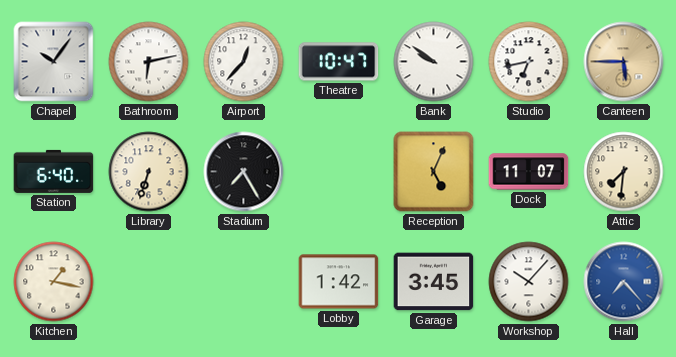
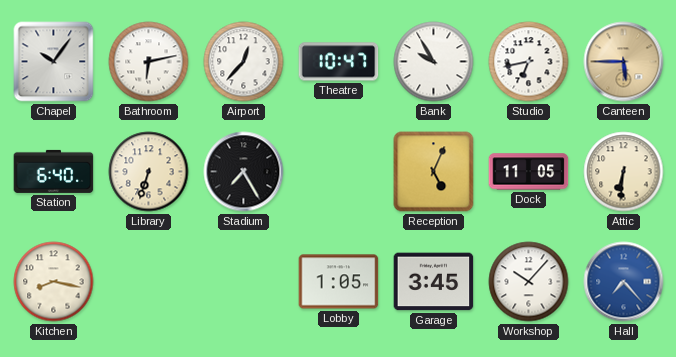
Bank: 9:51 -> 9:55
Dock: 11:07 -> 11:05
Attic: 7:31 -> 6:31
Kitchen: 1:17 -> 8:17
Lobby: 1:42 -> 1:05
